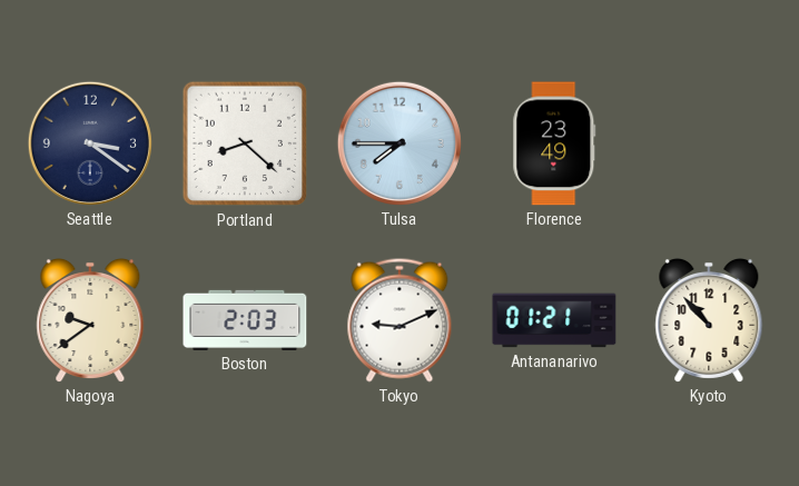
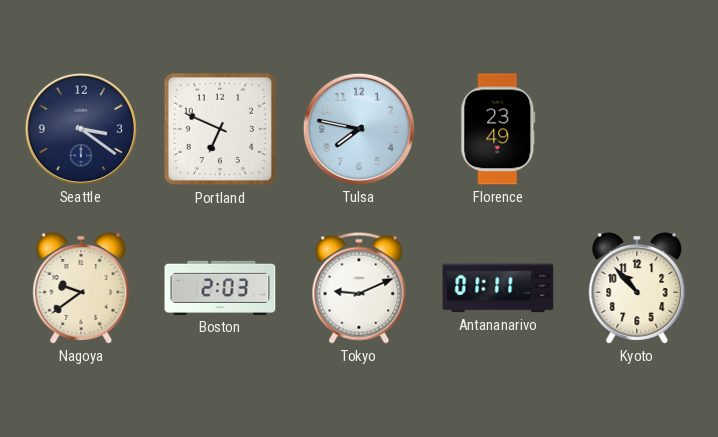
Portland: 8:22 -> 6:49
Tulsa: 7:45 -> 7:47
Antananarivo: 01:21 -> 01:11
